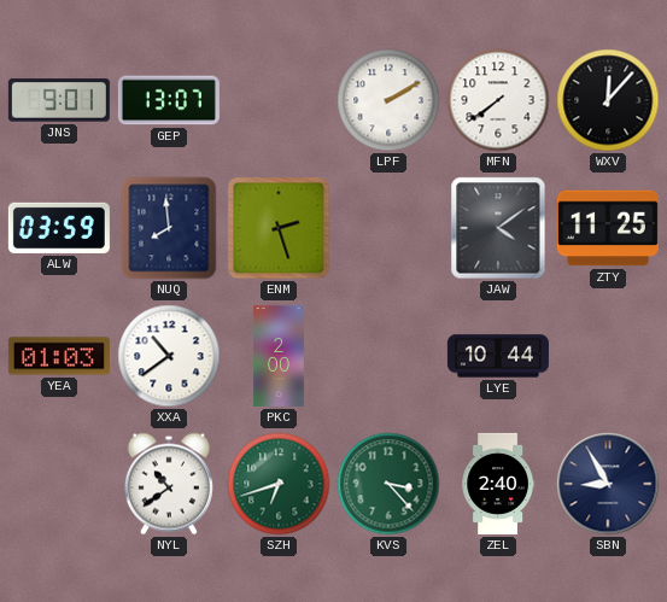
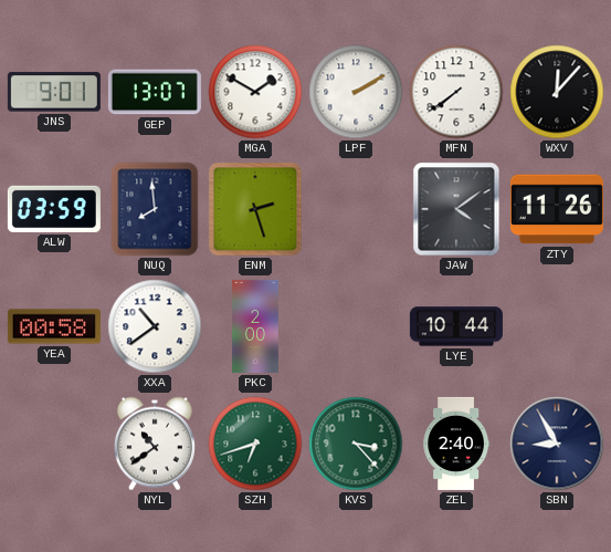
MGA: none -> 1:50
ZTY: 11:25 -> 11:26
YEA: 01:03 -> 00:58
